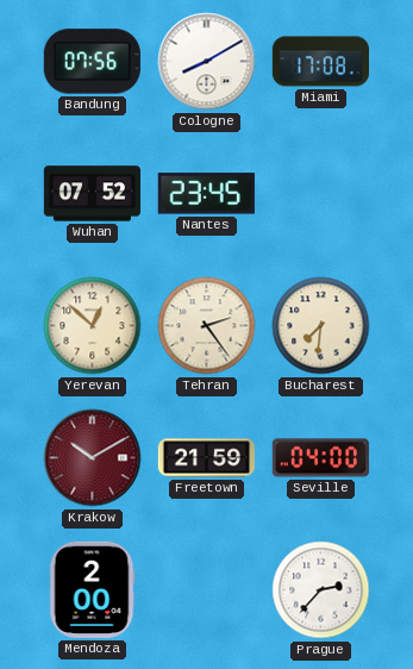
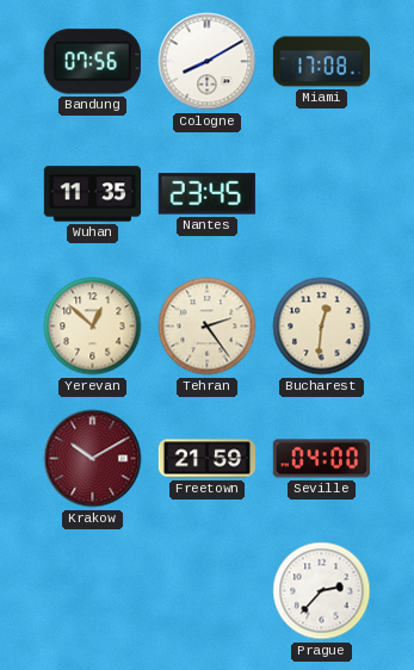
Wuhan: 07:52 -> 11:35
Bucharest: 7:31 -> 12:31
Mendoza: 2:00 -> none
